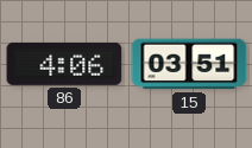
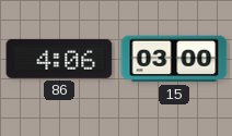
15: 03:51 -> 03:00
